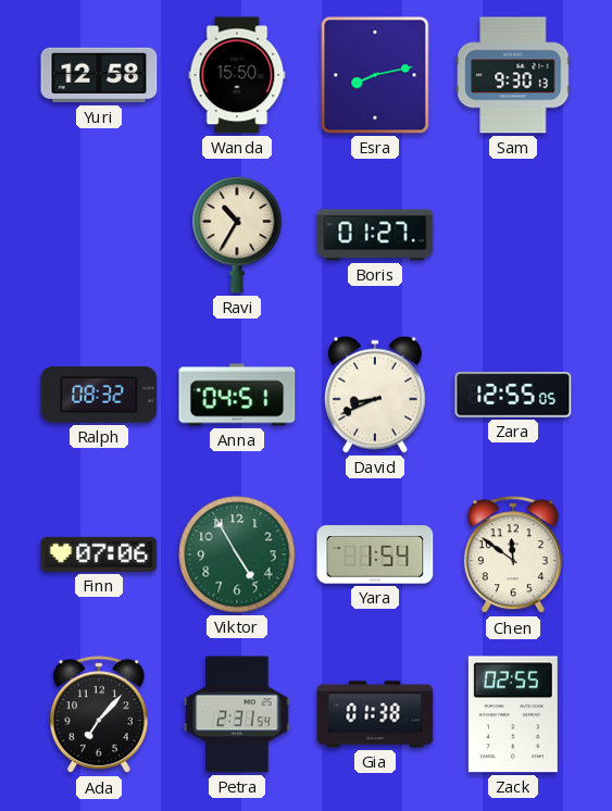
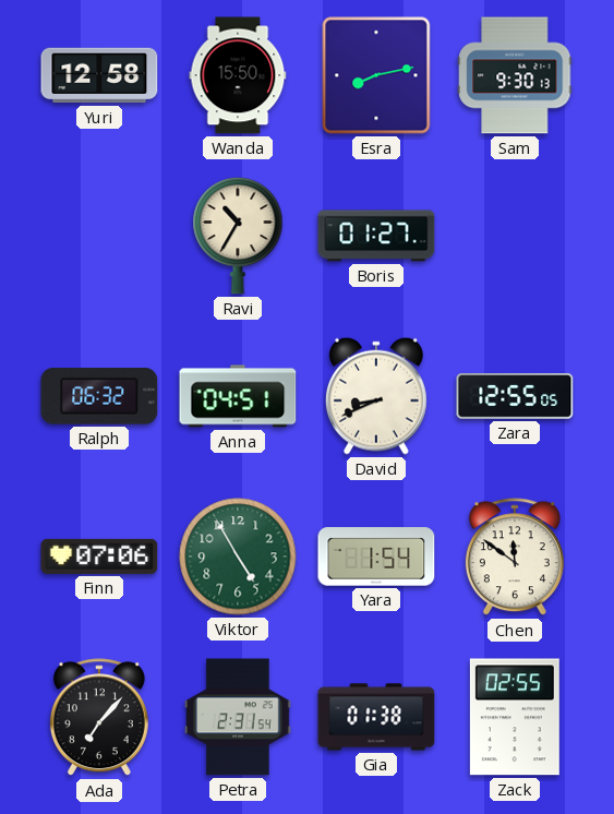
Ralph: 08:32 -> 06:32
